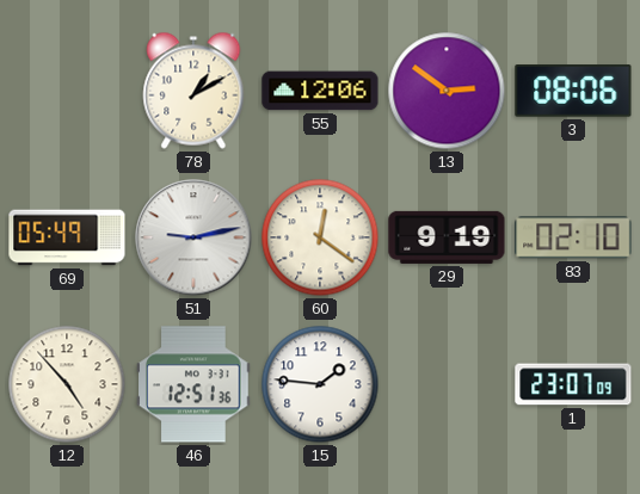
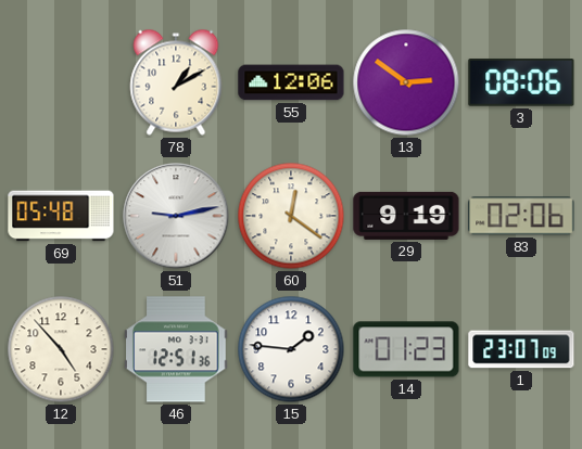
69: 05:49 -> 05:48
83: 02:10 -> 02:06
14: none -> 01:23
